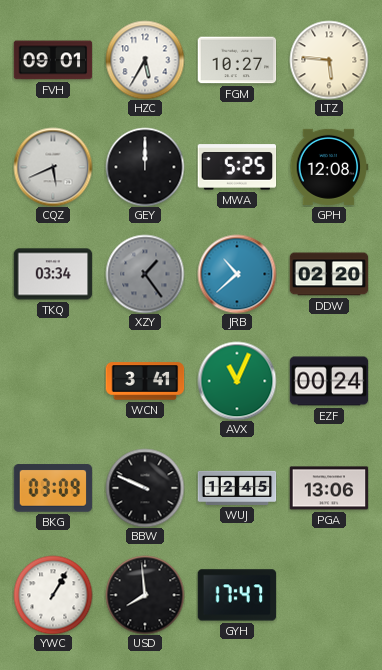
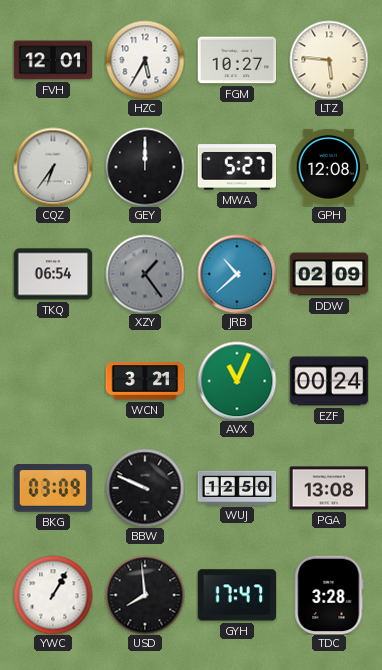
FVH: 09:01 -> 12:01
CQZ: 5:41 -> 6:36
MWA: 5:25 -> 5:27
TKQ: 03:34 -> 06:54
DDW: 02:20 -> 02:09
WCN: 3:41 -> 3:21
WUJ: 12:45 -> 12:50
PGA: 13:06 -> 13:08
TDC: none -> 3:28
